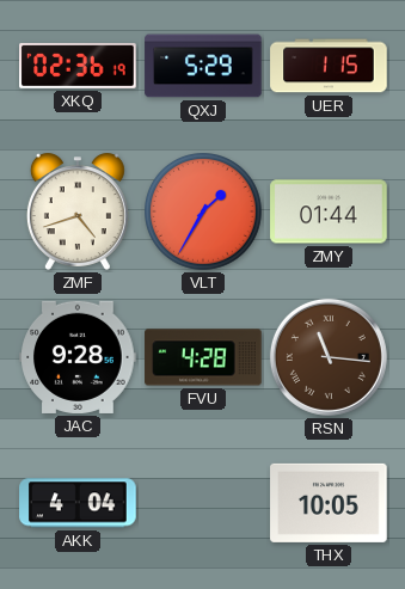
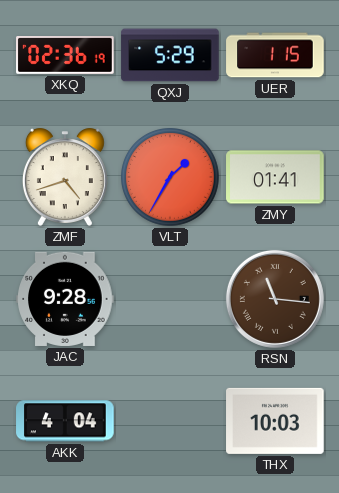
ZMY: 01:44 -> 01:41
FVU: 4:28 -> none
THX: 10:05 -> 10:03
